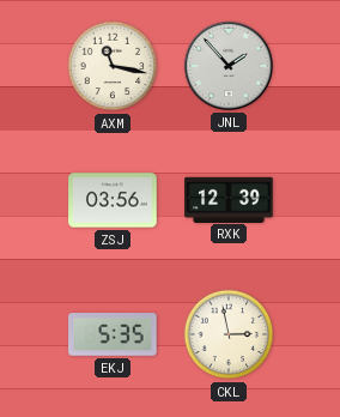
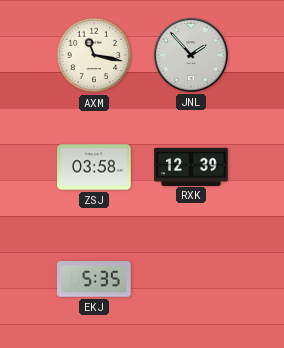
ZSJ: 03:56 -> 03:58
CKL: 2:58 -> none
